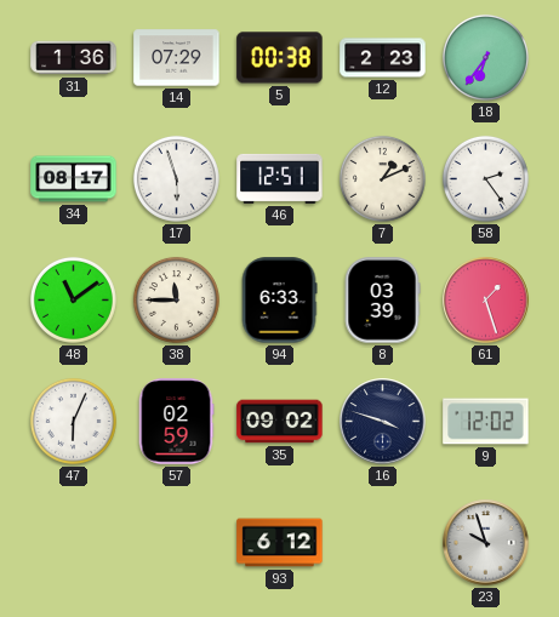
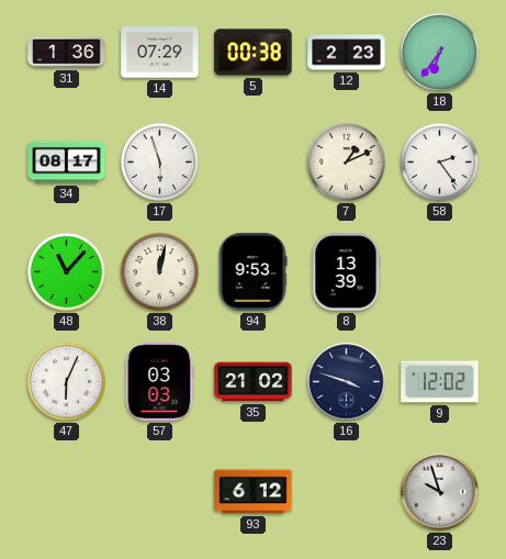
46: 12:51 -> none
48: 11:09 -> 11:07
38: 11:45 -> 12:02
94: 6:33 -> 9:53
8: 03:39 -> 13:39
61: 1:27 -> none
57: 02:59 -> 03:03
35: 09:02 -> 21:02
